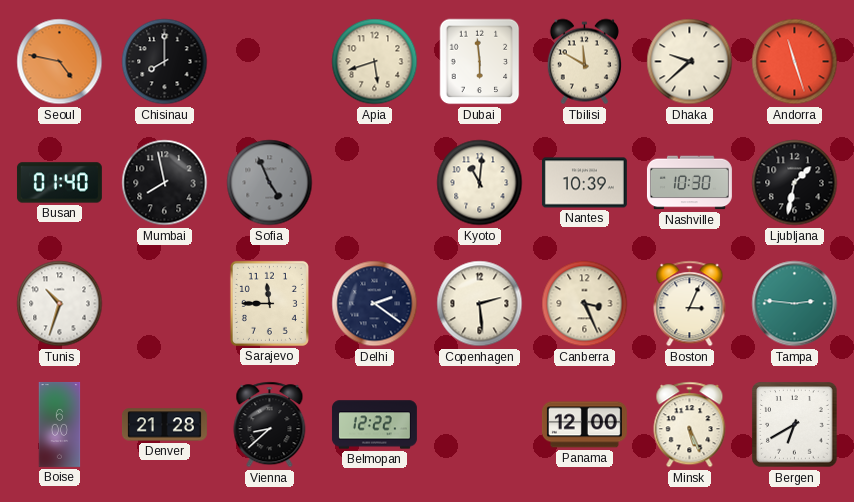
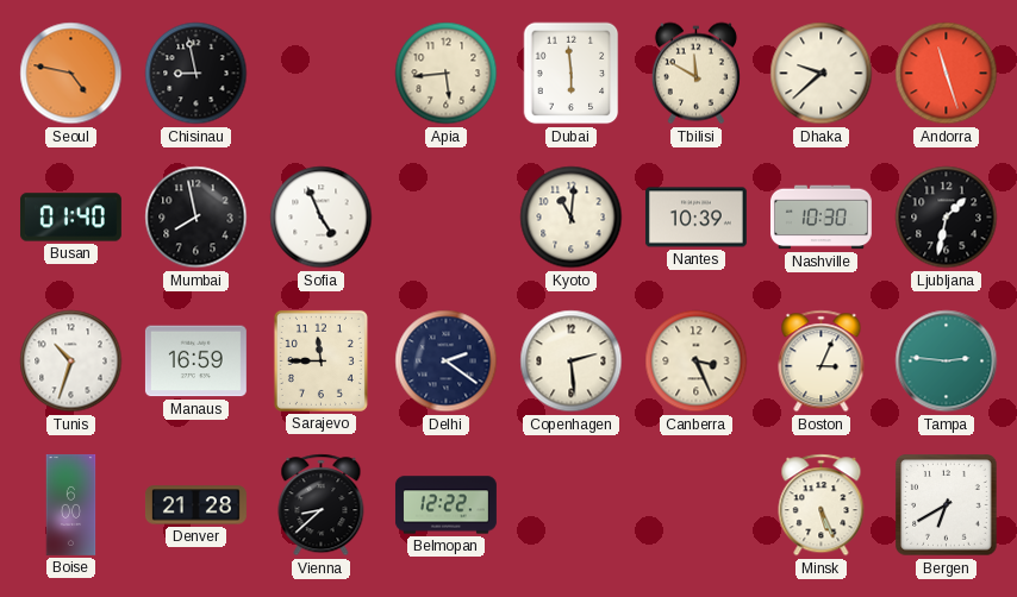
Chisinau: 8:00 -> 8:58
Apia: 5:42 -> 5:44
Sofia dial: grey -> white
Manaus: none -> 16:59
Panama: 12:00 -> none
